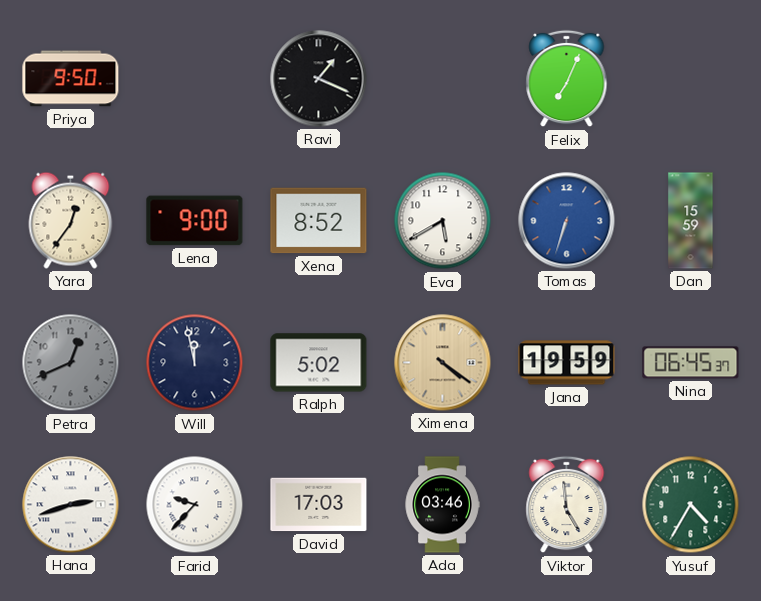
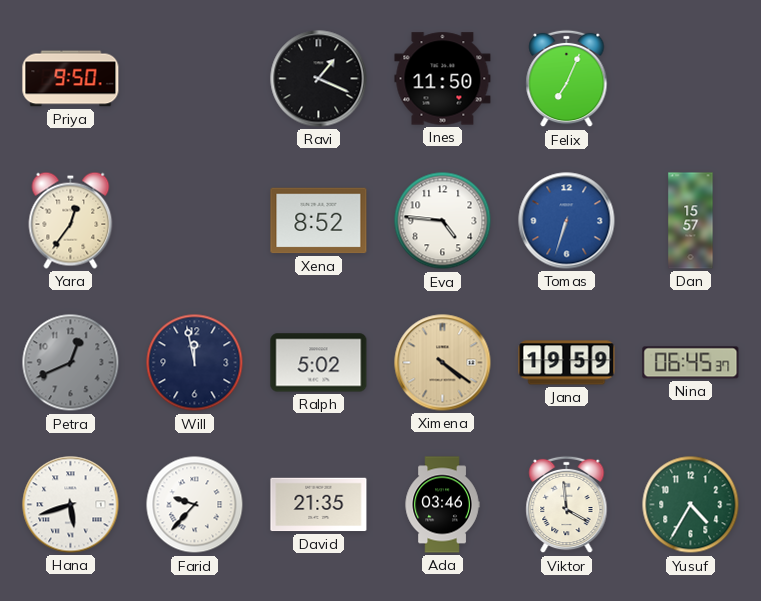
Ines: none -> 11:50
Lena: 9:00 -> none
Eva: 5:40 -> 4:46
Dan: 15:59 -> 15:57
Hana: 2:42 -> 5:42
David: 17:03 -> 21:35
Viktor: 4:59 -> 3:59
